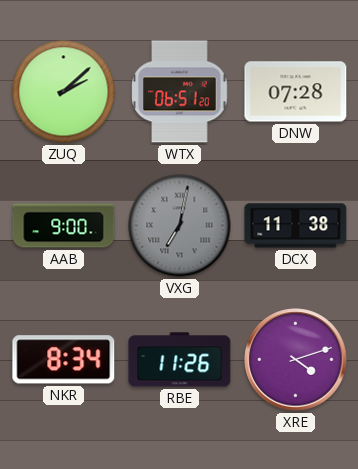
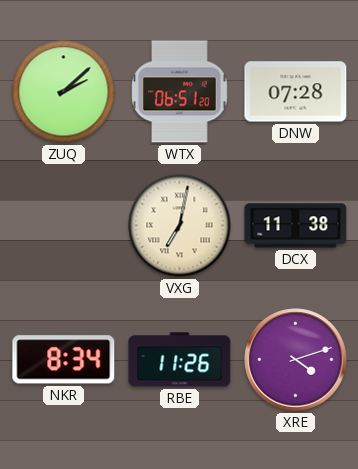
AAB: 9:00 -> none
VXG dial: grey -> cream
